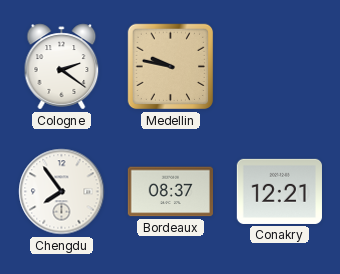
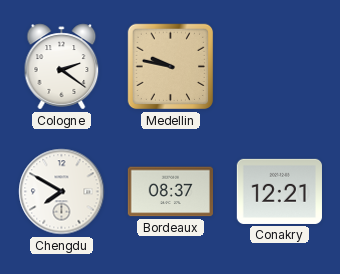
Chengdu: 7:54 -> 7:50
